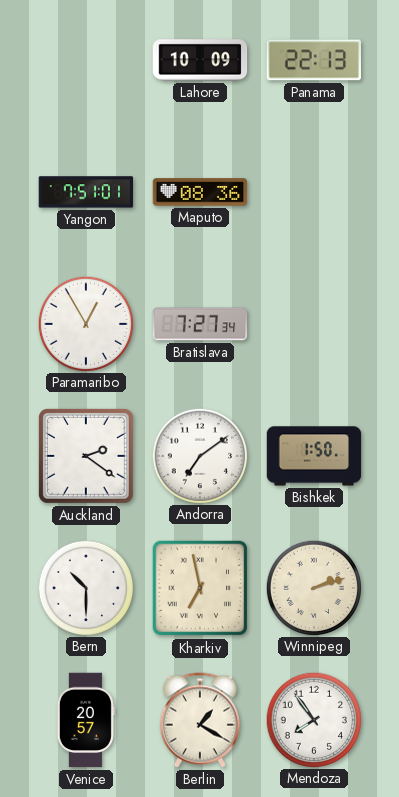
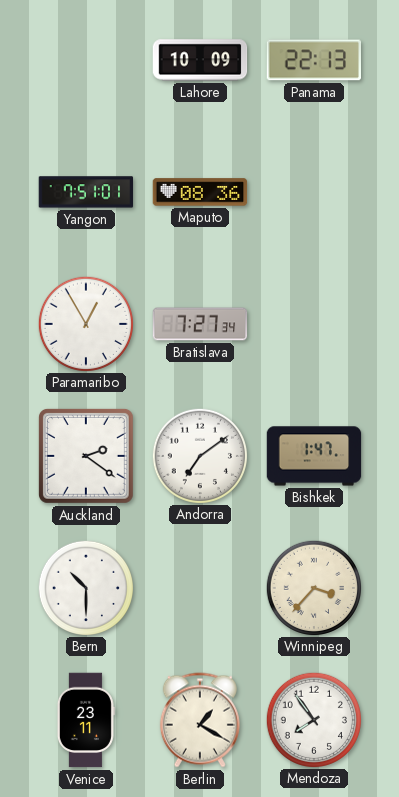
Bishkek: 1:50 -> 1:47
Kharkiv: 6:58 -> none
Winnipeg: 2:12 -> 3:37
Venice: 20:57 -> 23:11
